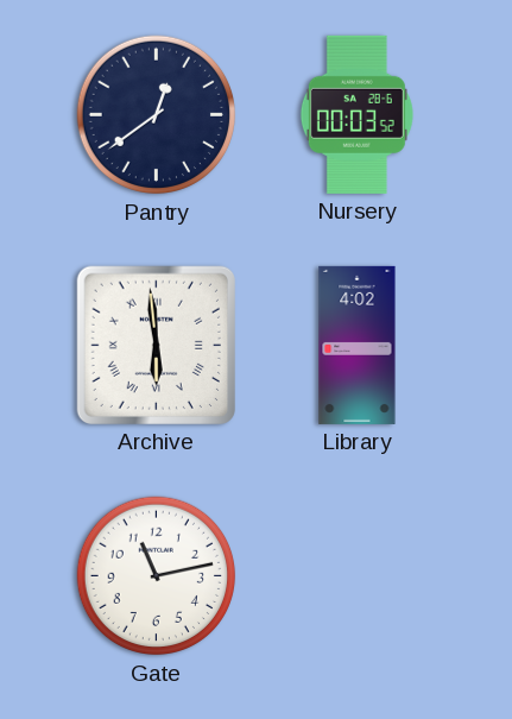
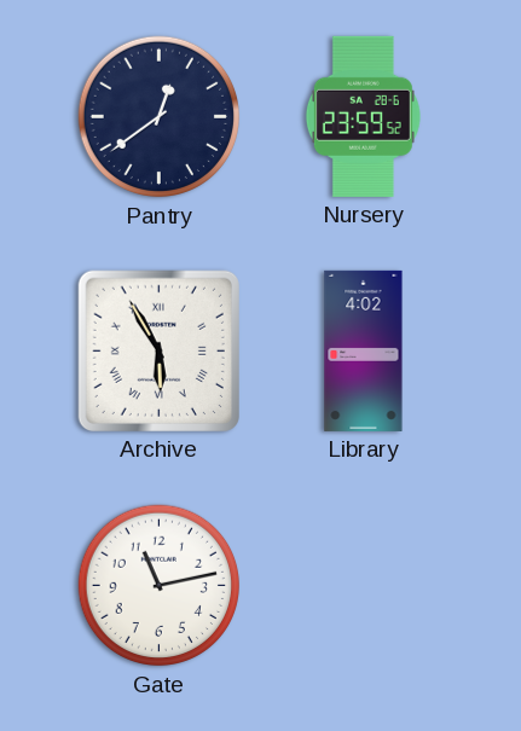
Nursery: 00:03 -> 23:59
Archive: 5:59 -> 5:55
